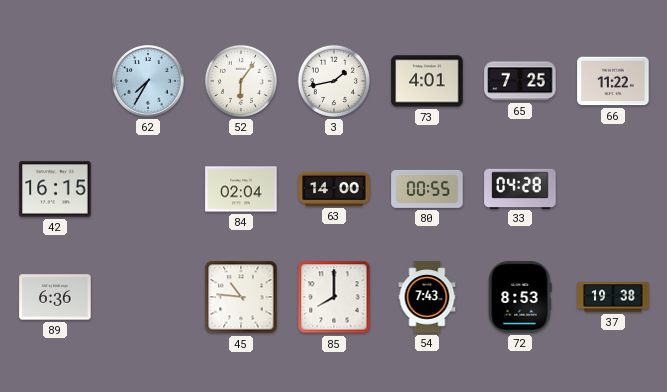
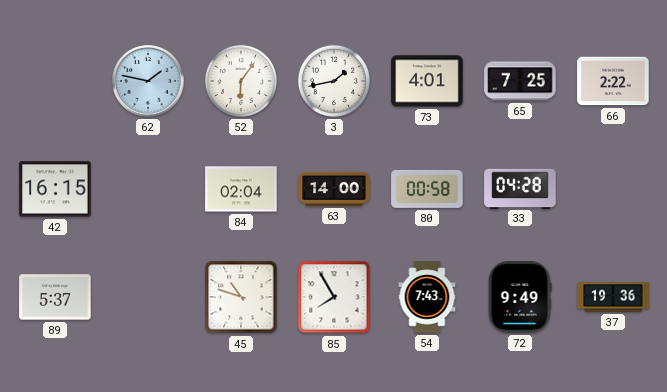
62: 7:35 -> 1:47
66: 11:22 -> 2:22
80: 00:55 -> 00:58
89: 6:36 -> 5:37
45: 10:46 -> 10:48
85: 8:00 -> 7:55
72: 8:53 -> 9:49
37: 19:38 -> 19:36
